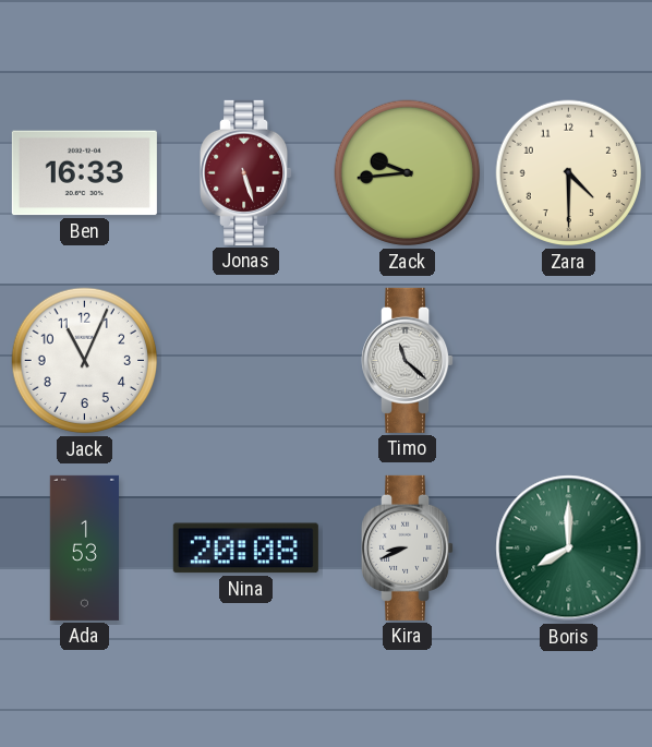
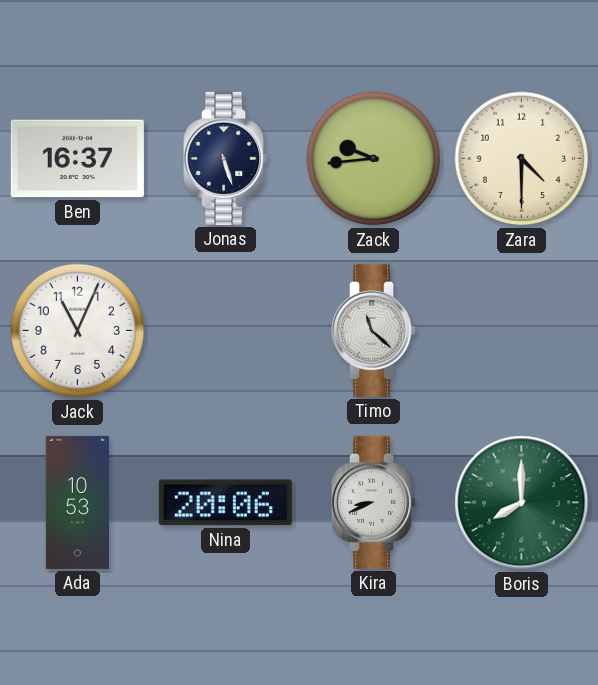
Ben: 16:33 -> 16:37
Jonas dial: burgundy -> navy
Ada: 1:53 -> 10:53
Nina: 20:08 -> 20:06
